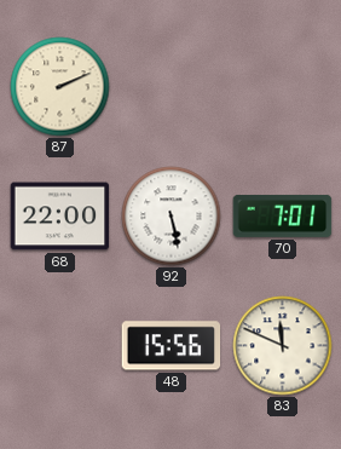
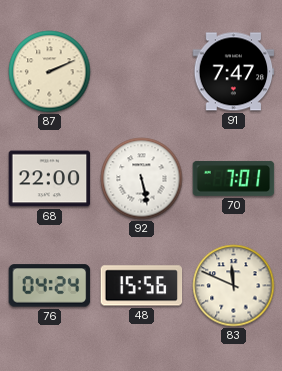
91: none -> 7:47
76: none -> 04:24
